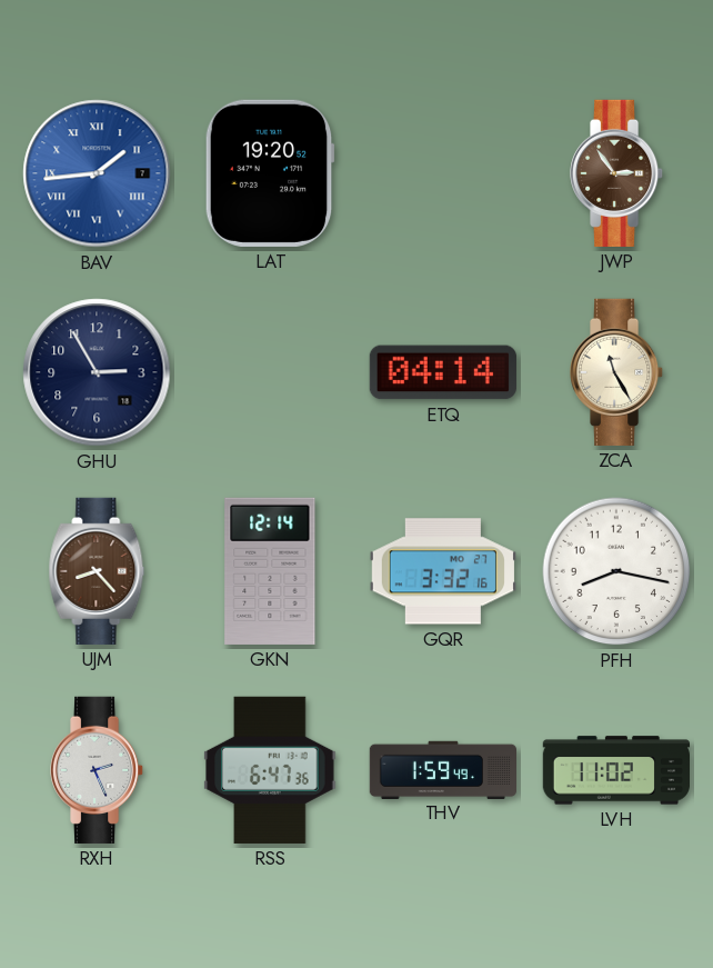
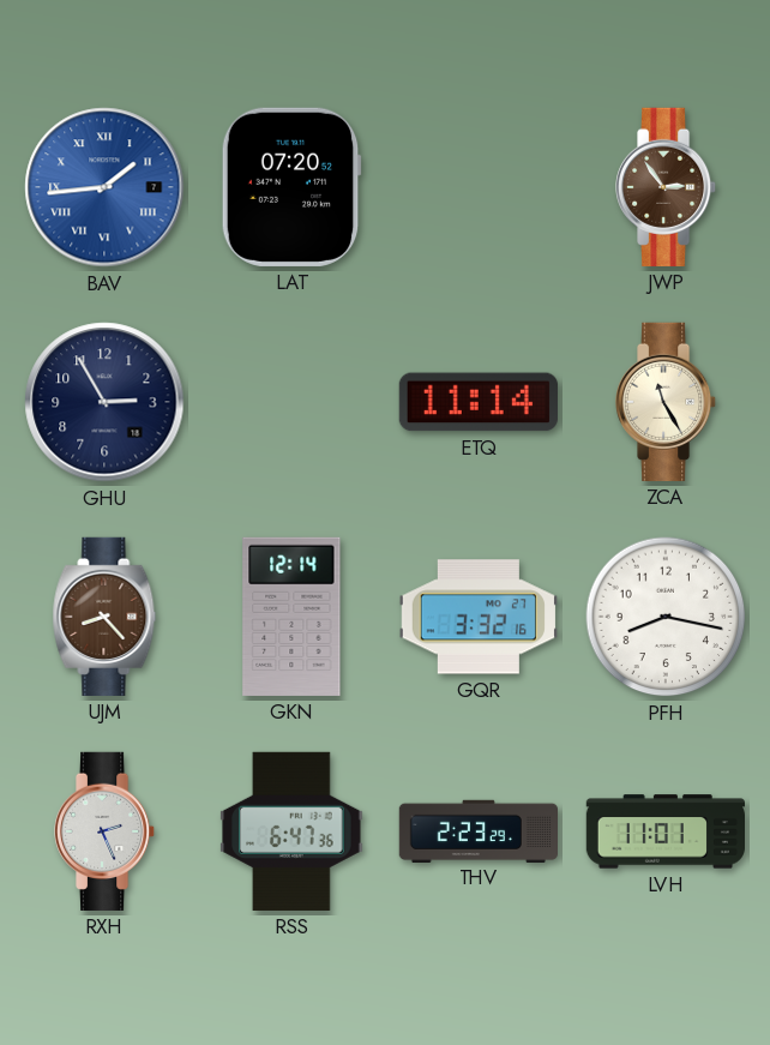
LAT: 19:20 -> 07:20
ETQ: 04:14 -> 11:14
THV: 1:59 -> 2:23
LVH: 11:02 -> 11:01
